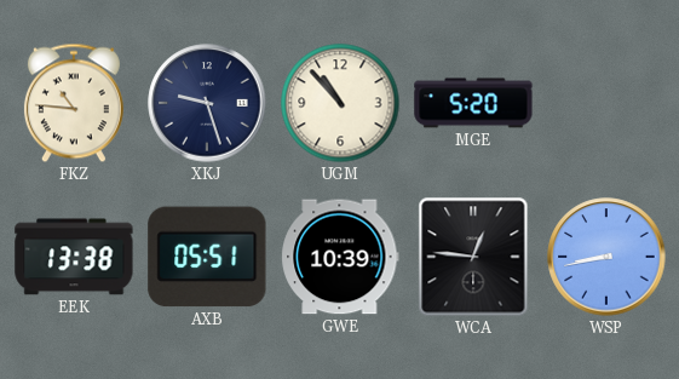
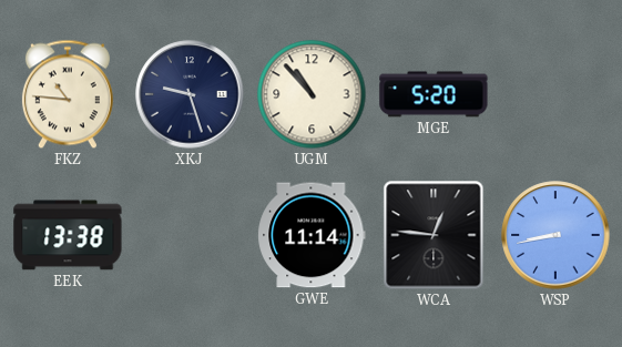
AXB: 05:51 -> none
GWE: 10:39 -> 11:14
